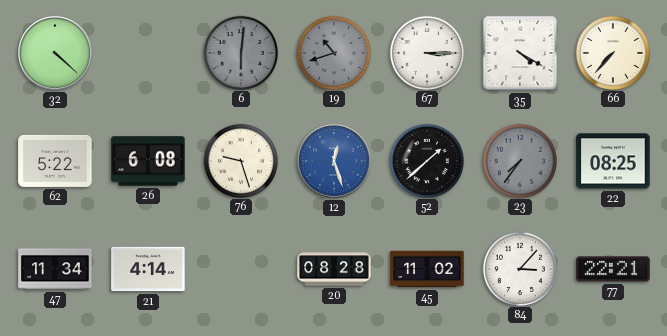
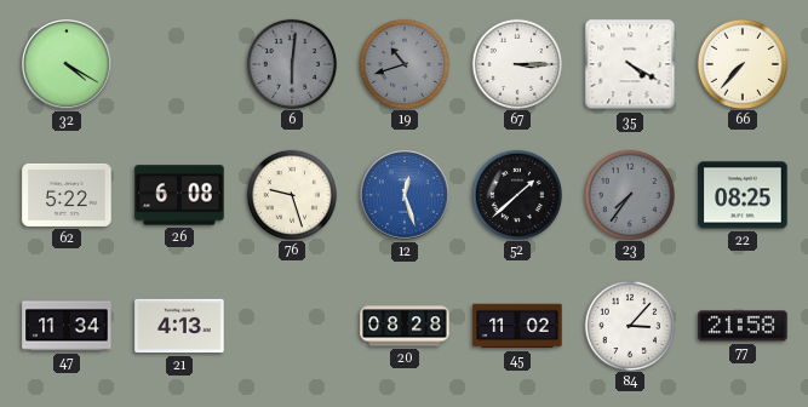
32: 4:22 -> 4:20
21: 4:14 -> 4:13
77: 22:21 -> 21:58
